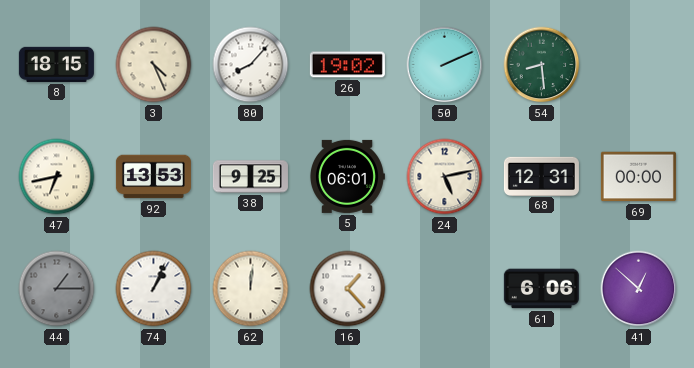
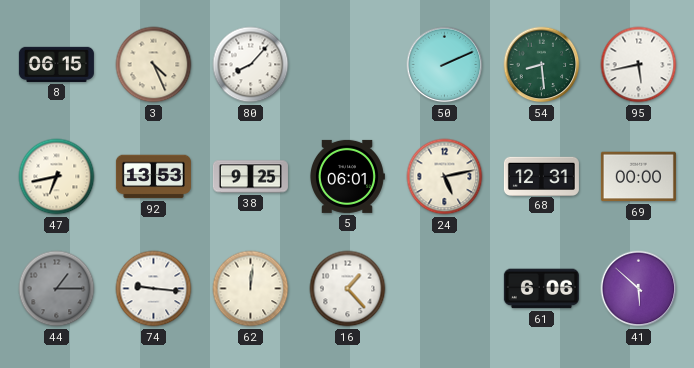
8: 18:15 -> 06:15
26: 19:02 -> none
95: none -> 5:43
74: 1:04 -> 9:16
41: 12:52 -> 5:52
